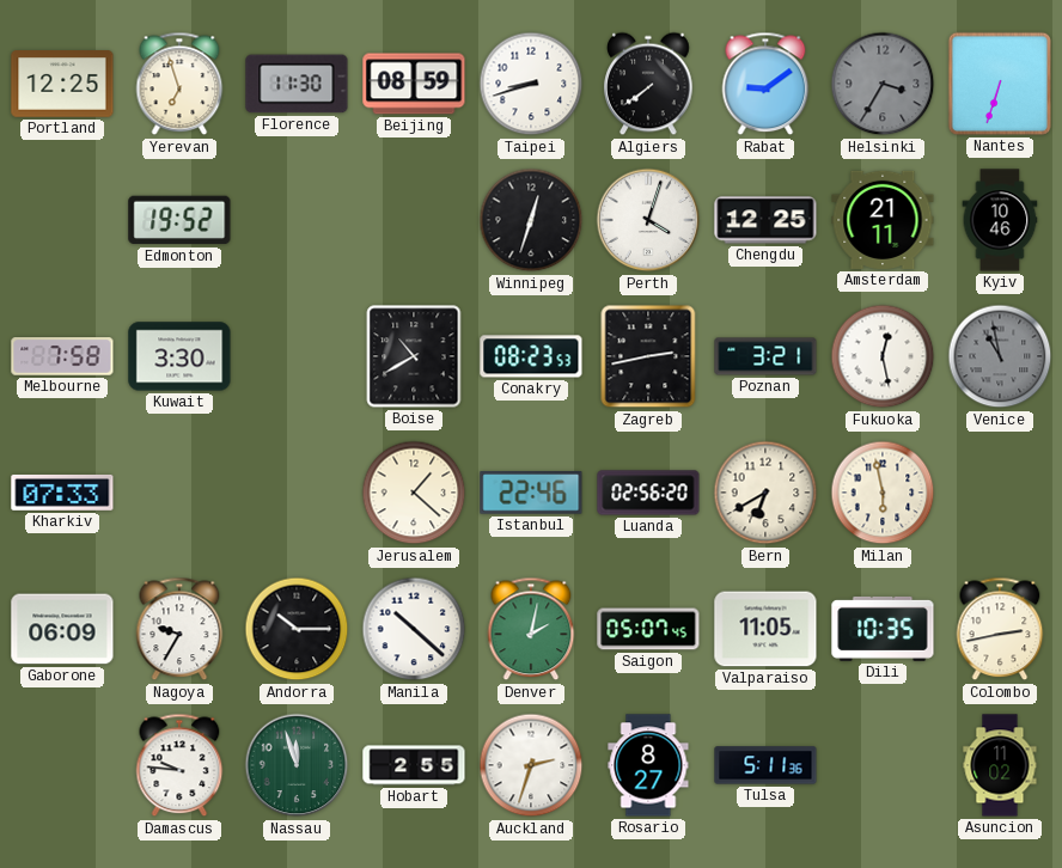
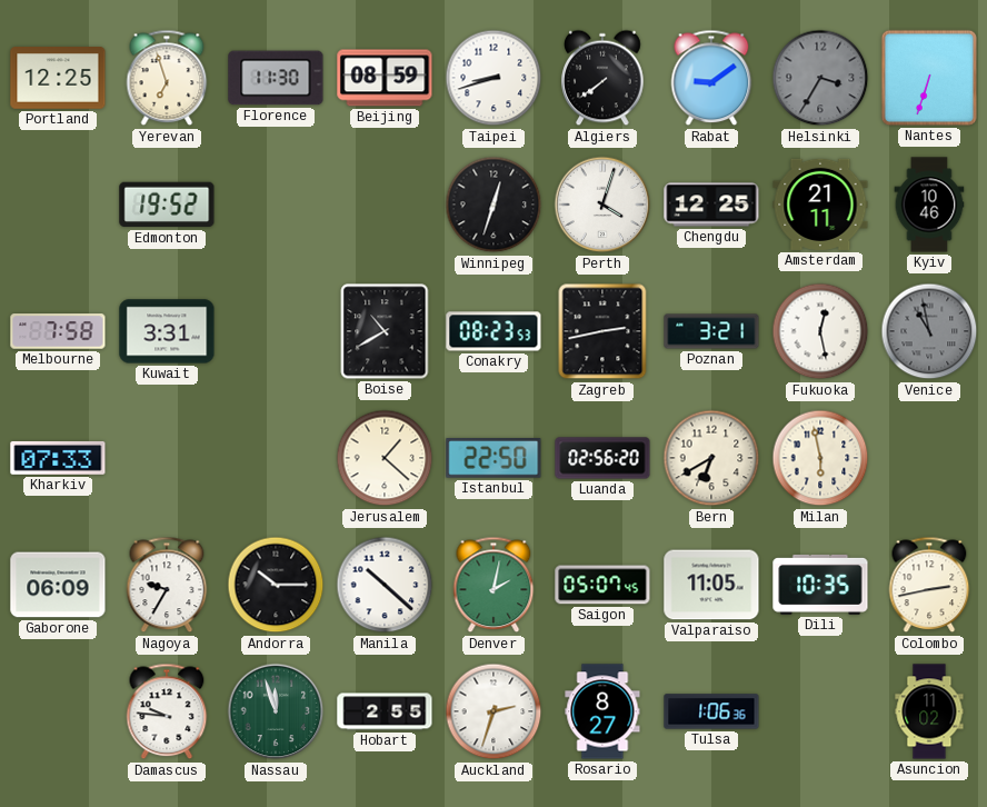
Kuwait: 3:30 -> 3:31
Istanbul: 22:46 -> 22:50
Tulsa: 5:11 -> 1:06
